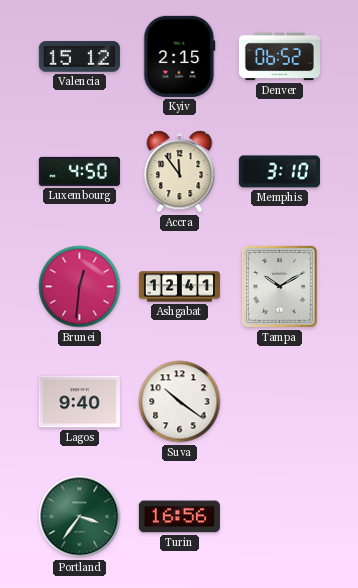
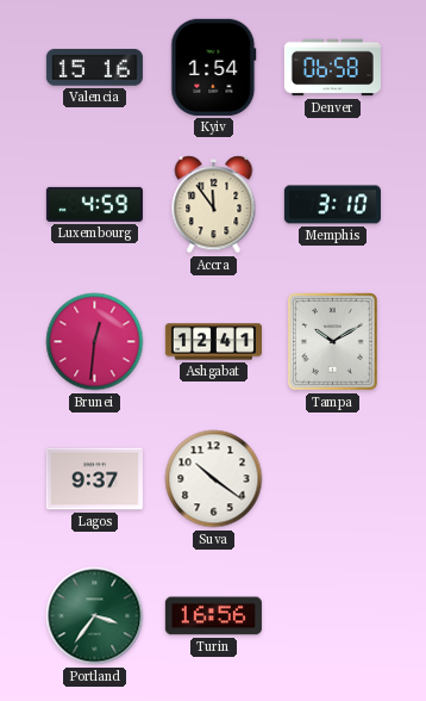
Valencia: 15:12 -> 15:16
Kyiv: 2:15 -> 1:54
Denver: 06:52 -> 06:58
Luxembourg: 4:50 -> 4:59
Lagos: 9:40 -> 9:37
